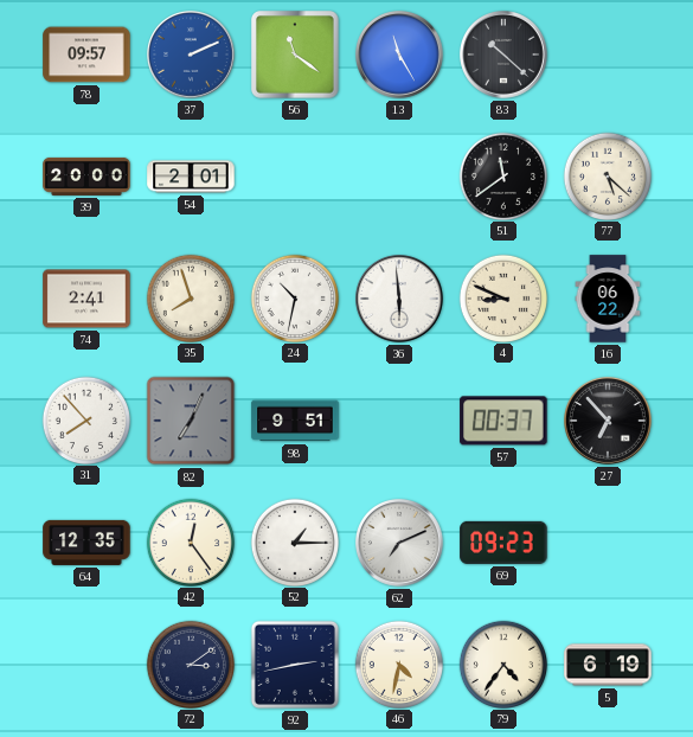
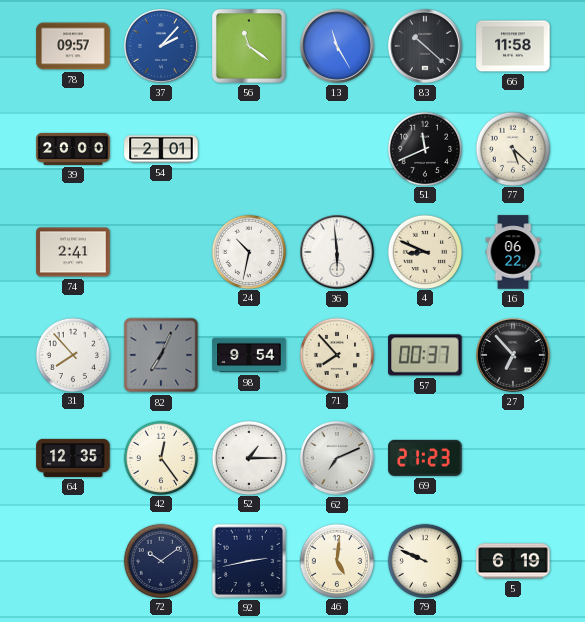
37: 2:11 -> 2:07
66: none -> 11:58
51: 11:39 -> 11:41
35: 7:57 -> none
98: 9:51 -> 9:54
71: none -> 7:53
69: 09:23 -> 21:23
72: 3:09 -> 10:09
46: 4:32 -> 5:01
79: 4:36 -> 9:49
